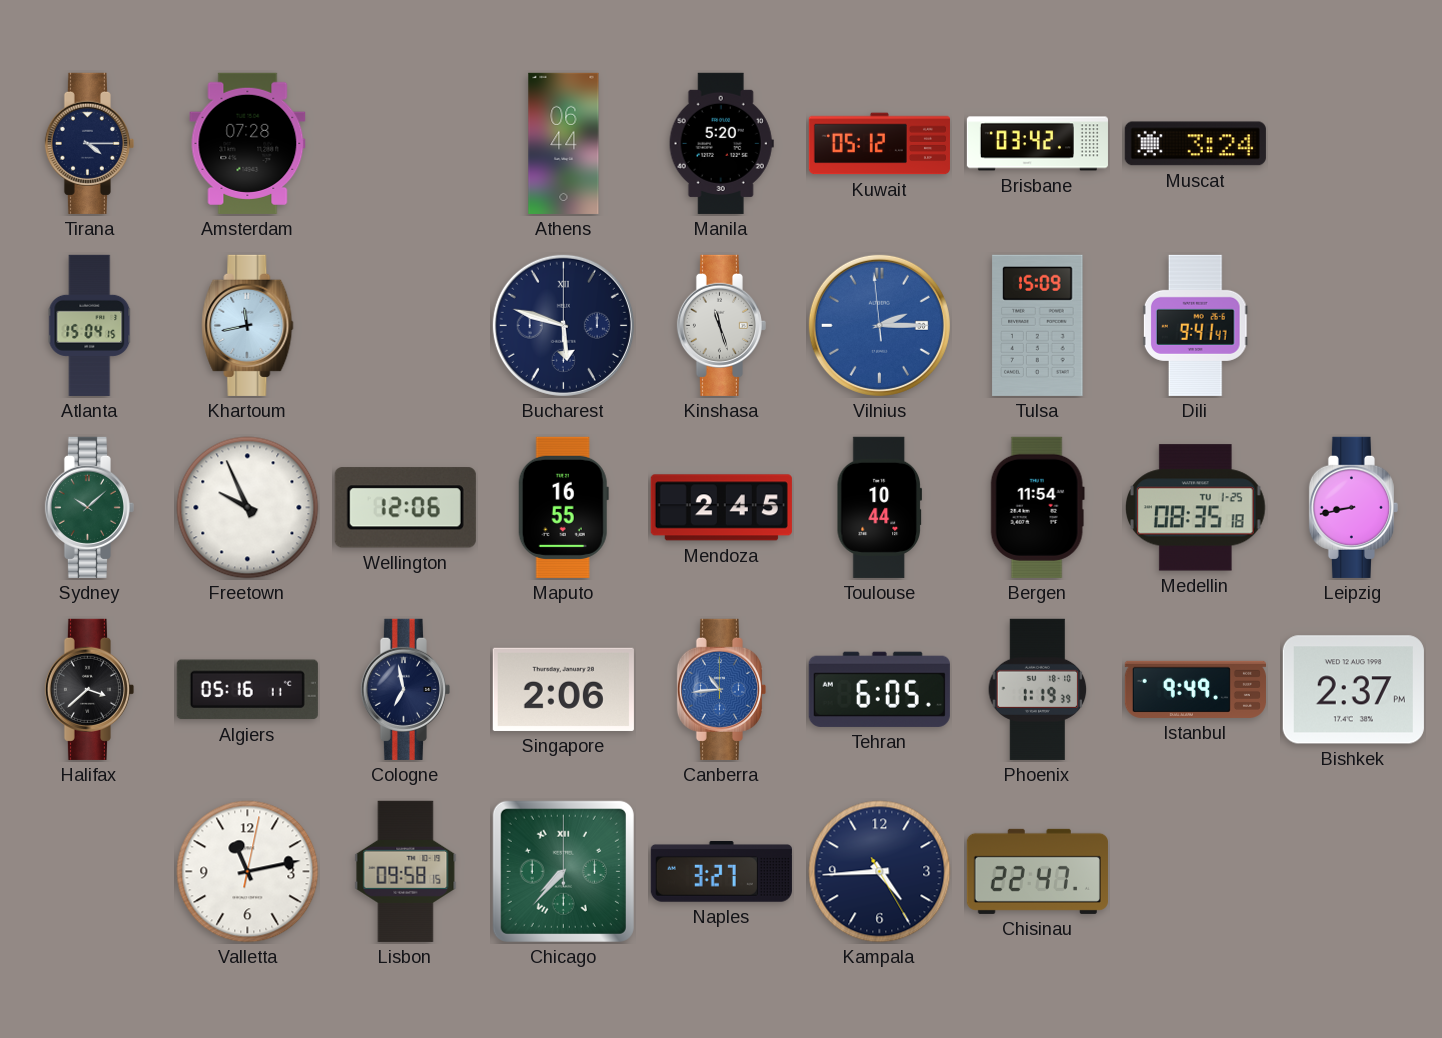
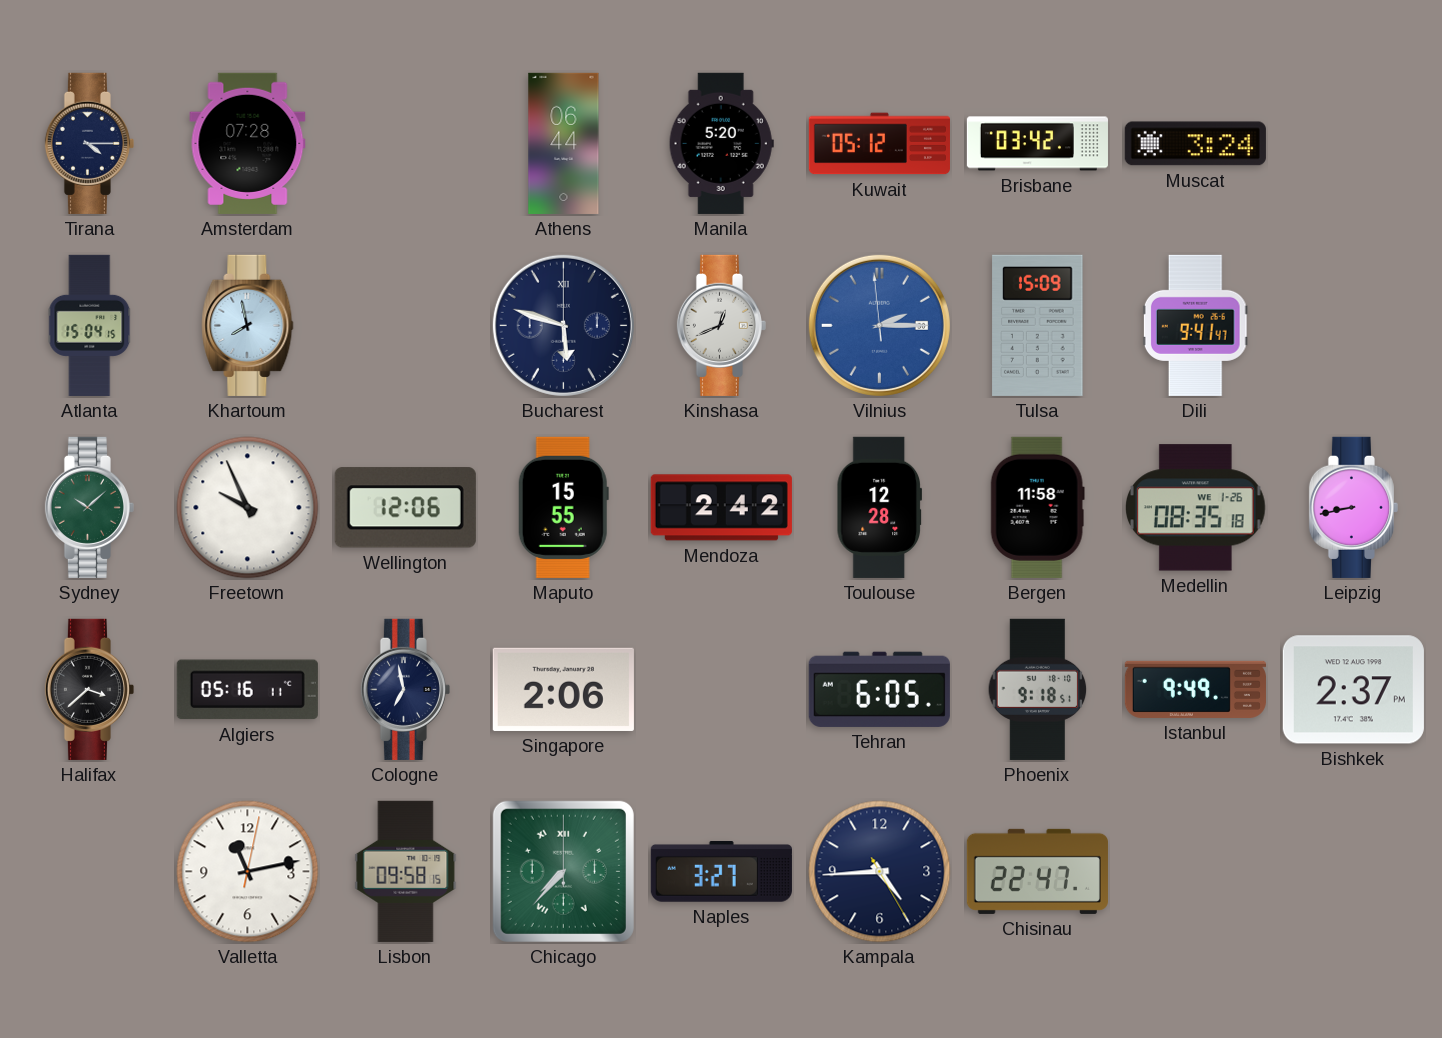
Khartoum: 11:43 -> 7:58
Kinshasa: 11:27 -> 12:41
Maputo: 16:55 -> 15:55
Mendoza: 2:45 -> 2:42
Toulouse: 10:44 -> 12:28
Bergen: 11:54 -> 11:58
Medellin date: TU 1-25 -> WE 1-26
Canberra: 10:44 -> none
Phoenix: 1:19 -> 9:18
